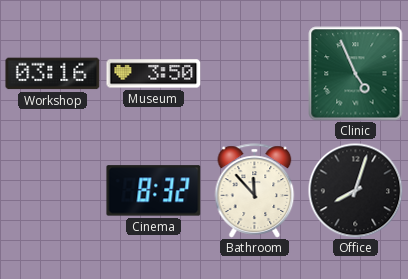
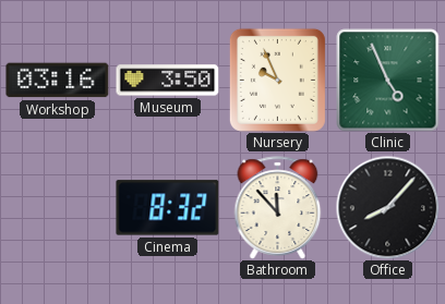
Nursery: none -> 9:56
Office: 8:03 -> 8:07
